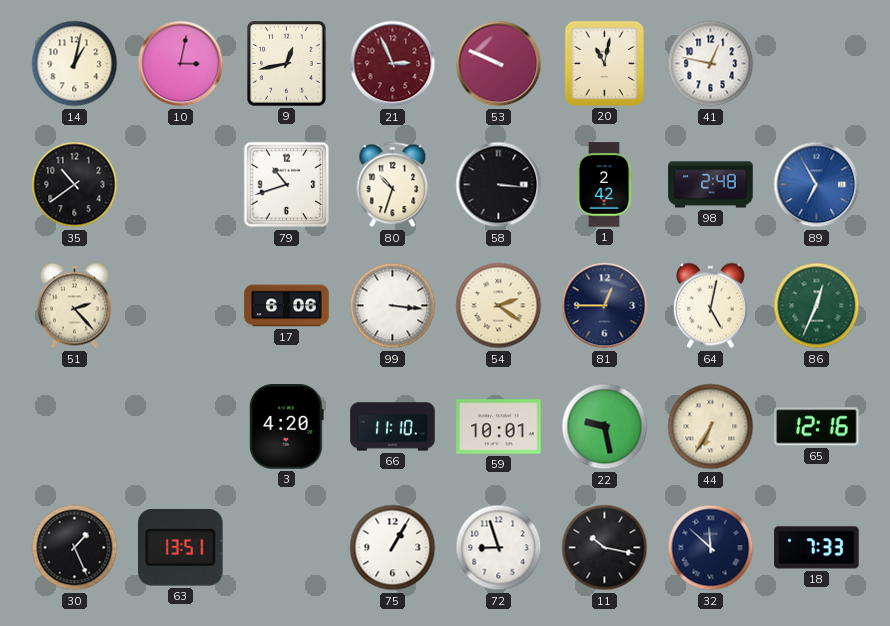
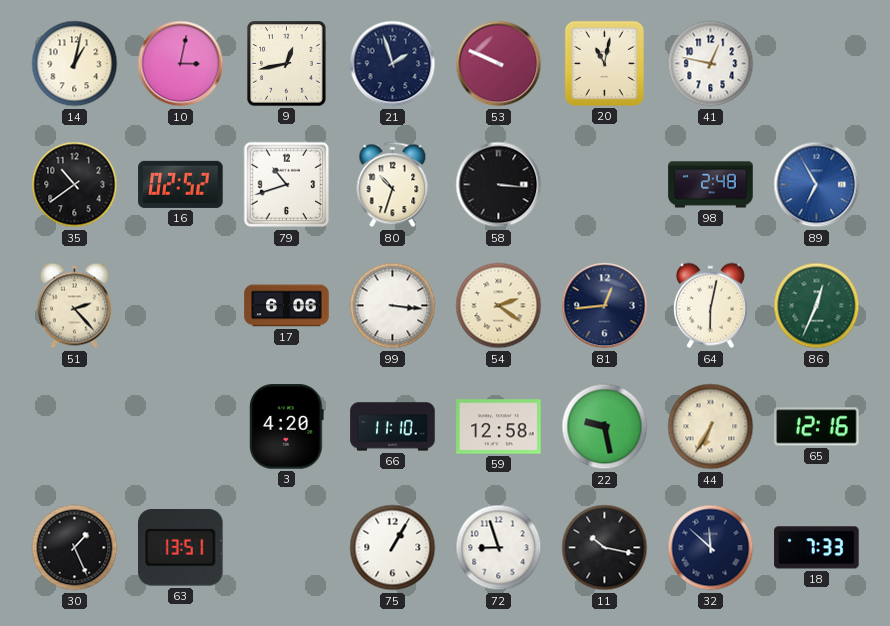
21: 2:56 -> 1:57
21 dial: burgundy -> navy
16: none -> 02:52
1: 2:42 -> none
81: 12:45 -> 12:44
64: 5:02 -> 6:02
59: 10:01 -> 12:58
